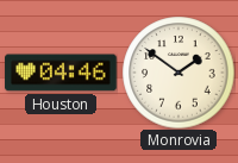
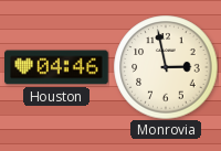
Monrovia: 1:51 -> 2:58
